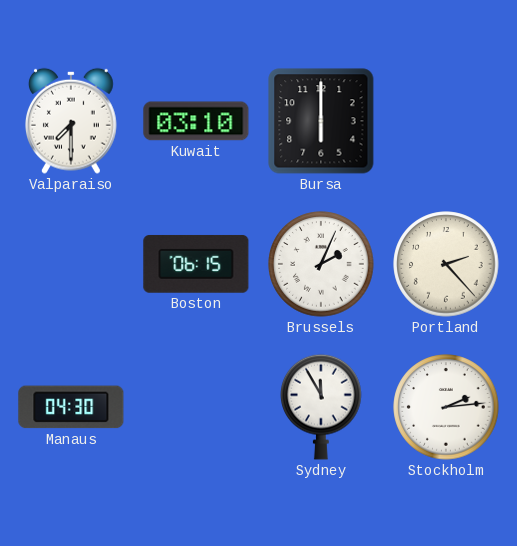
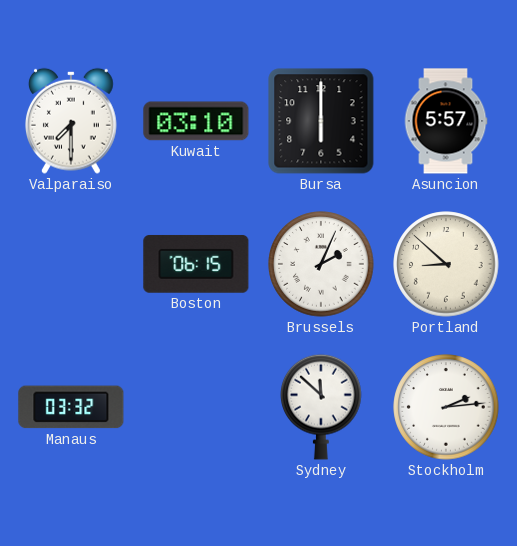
Asuncion: none -> 5:57
Portland: 2:23 -> 8:52
Manaus: 04:30 -> 03:32
Sydney: 11:55 -> 11:52
